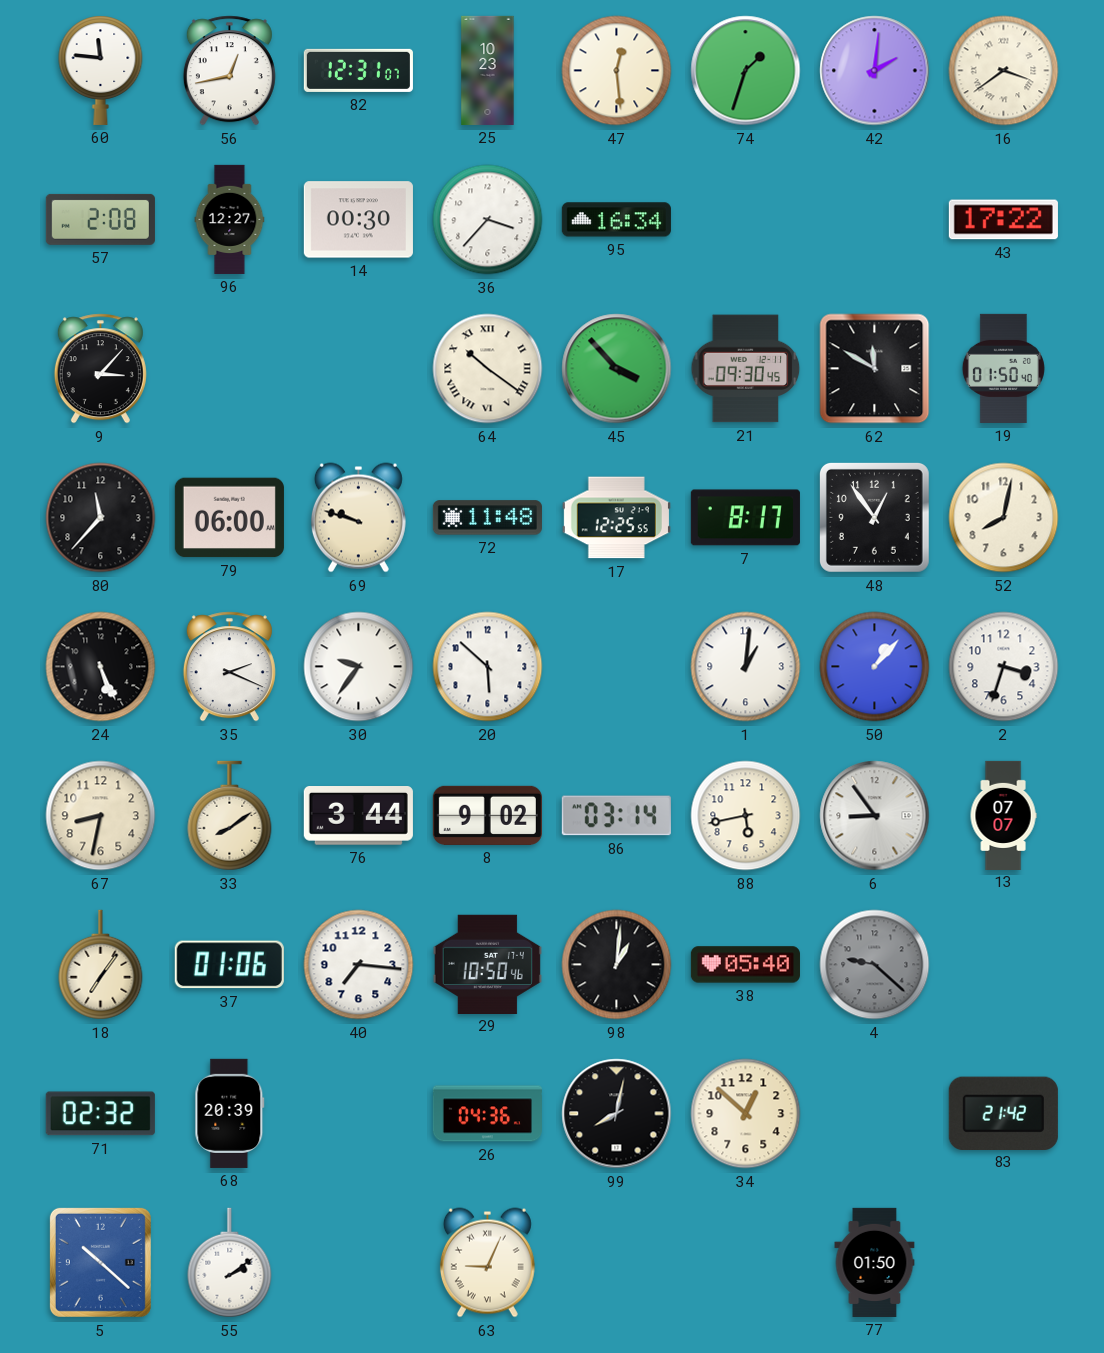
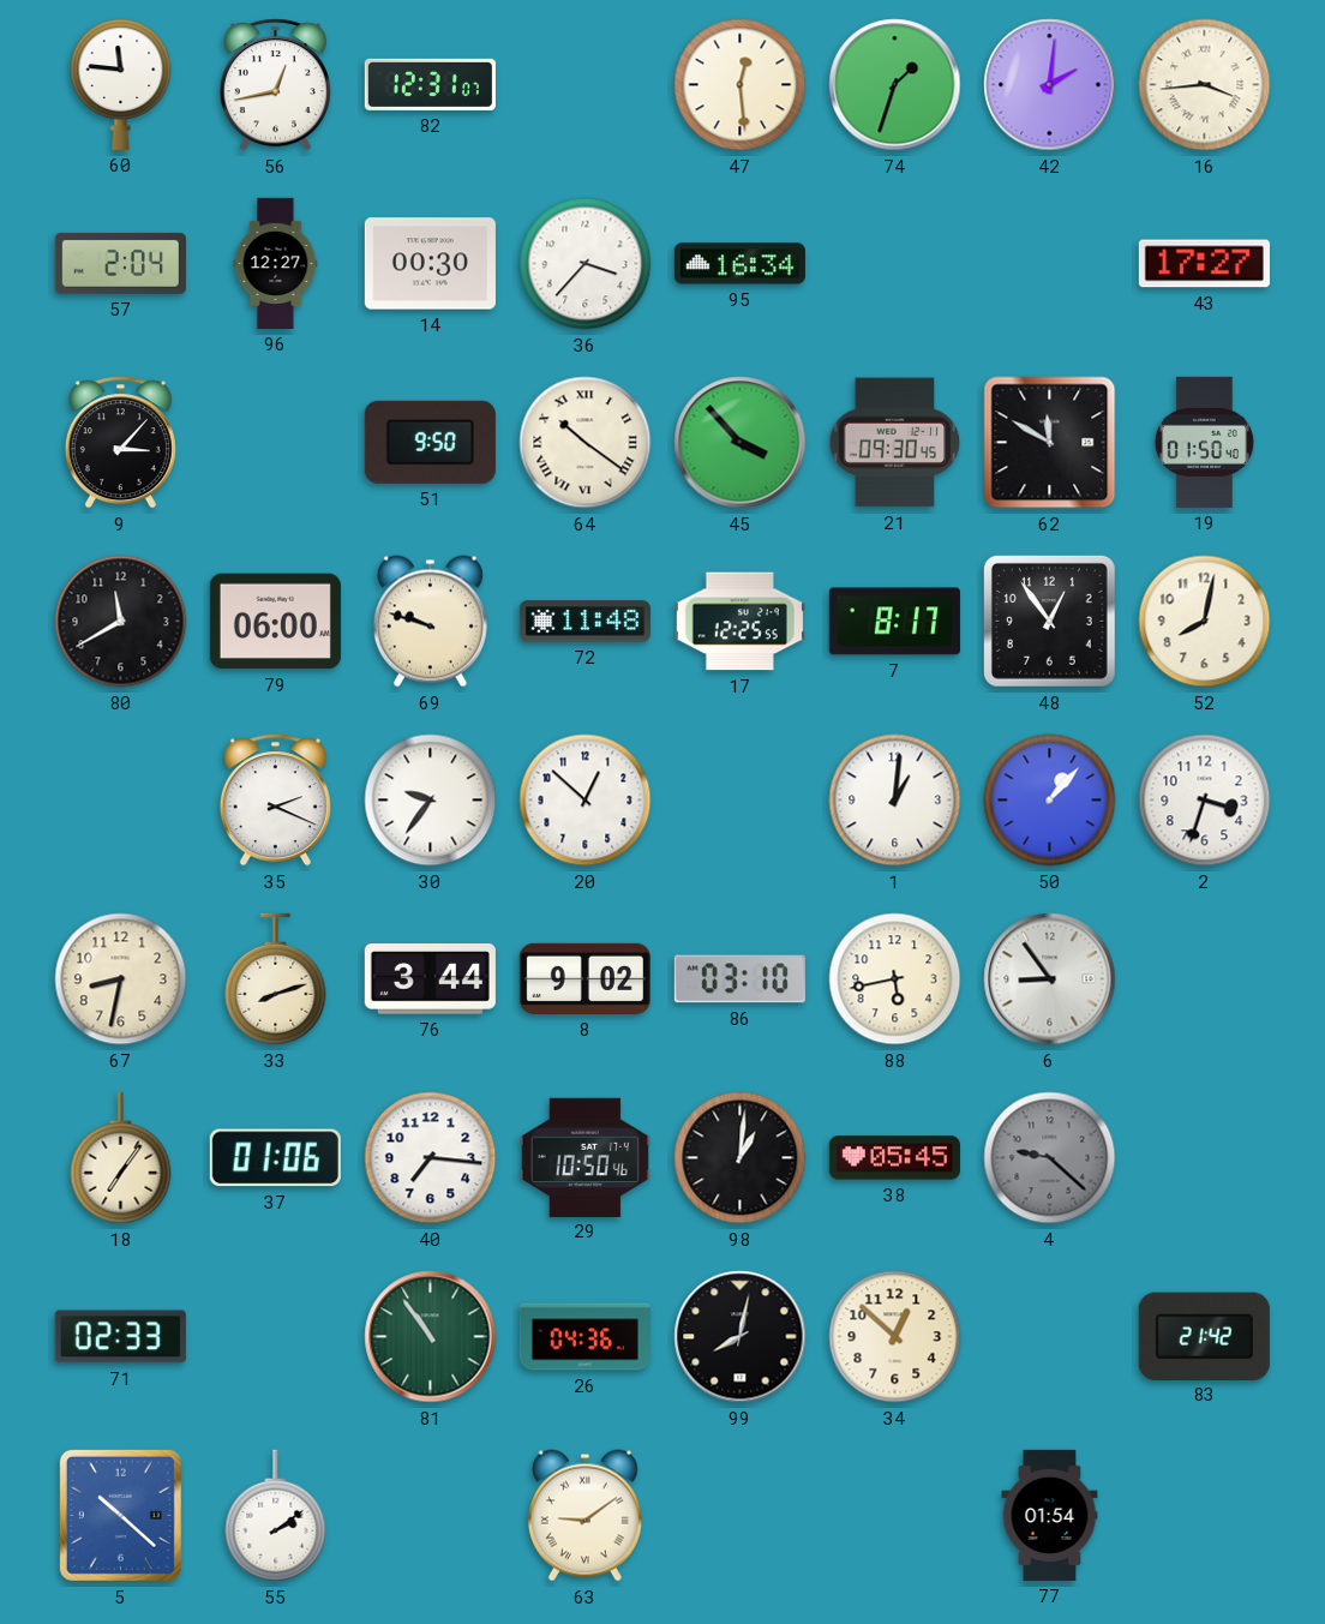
25: 10:23 -> none
16: 3:39 -> 3:44
57: 2:08 -> 2:04
43: 17:22 -> 17:27
51: none -> 9:50
80: 11:37 -> 11:40
24: 5:26 -> none
20: 5:52 -> 12:52
33: 8:09 -> 8:12
86: 03:14 -> 03:10
13: 07:07 -> none
38: 05:40 -> 05:45
71: 02:32 -> 02:33
68: 20:39 -> none
81: none -> 10:54
63: 9:04 -> 9:09
77: 01:50 -> 01:54
